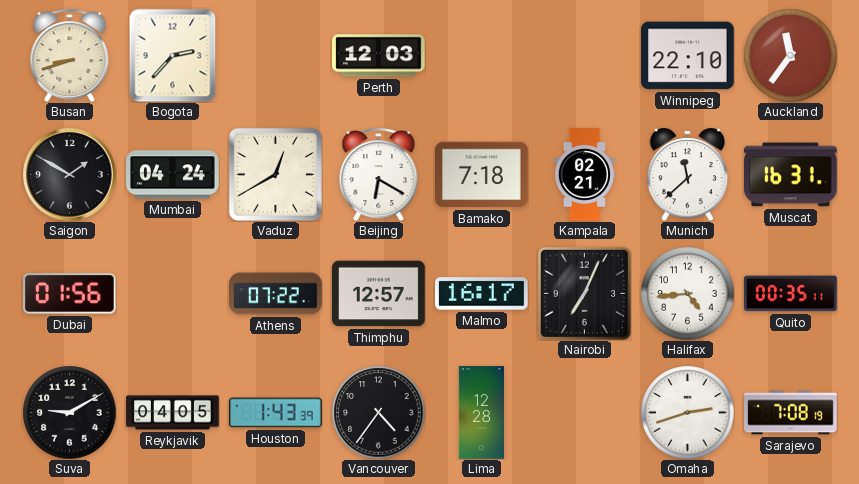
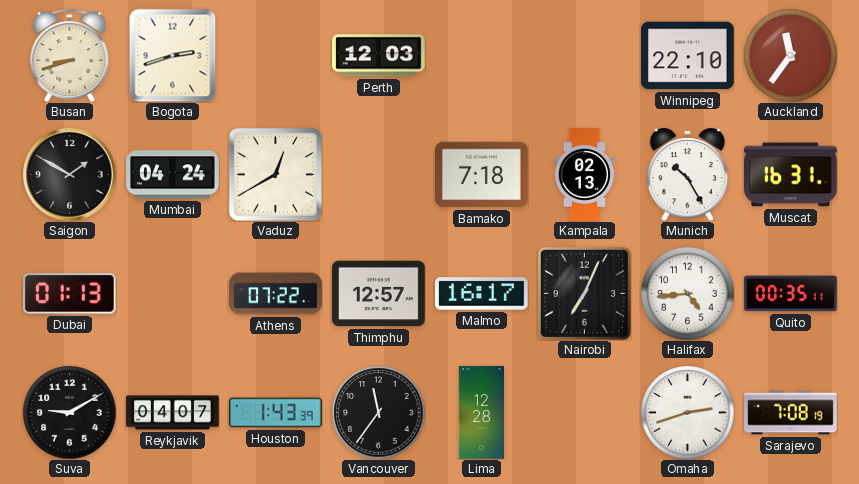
Bogota: 2:37 -> 2:42
Beijing: 6:20 -> none
Kampala: 02:21 -> 02:13
Munich: 11:38 -> 10:25
Dubai: 01:56 -> 01:13
Reykjavik: 04:05 -> 04:07
Vancouver: 4:36 -> 11:36
